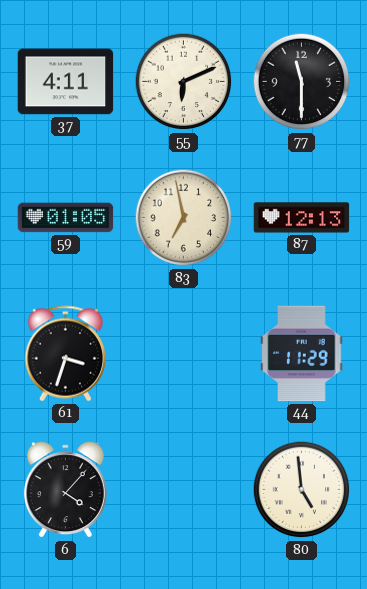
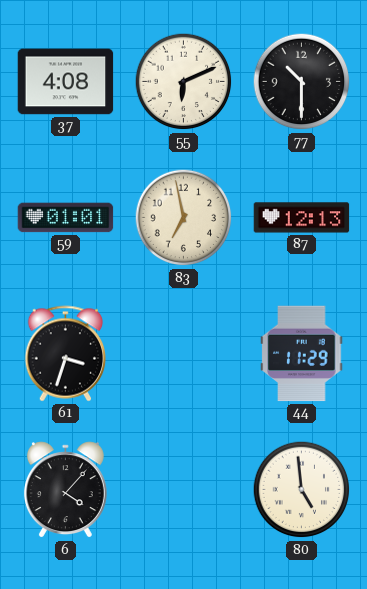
37: 4:11 -> 4:08
77: 11:30 -> 10:30
59: 01:05 -> 01:01
